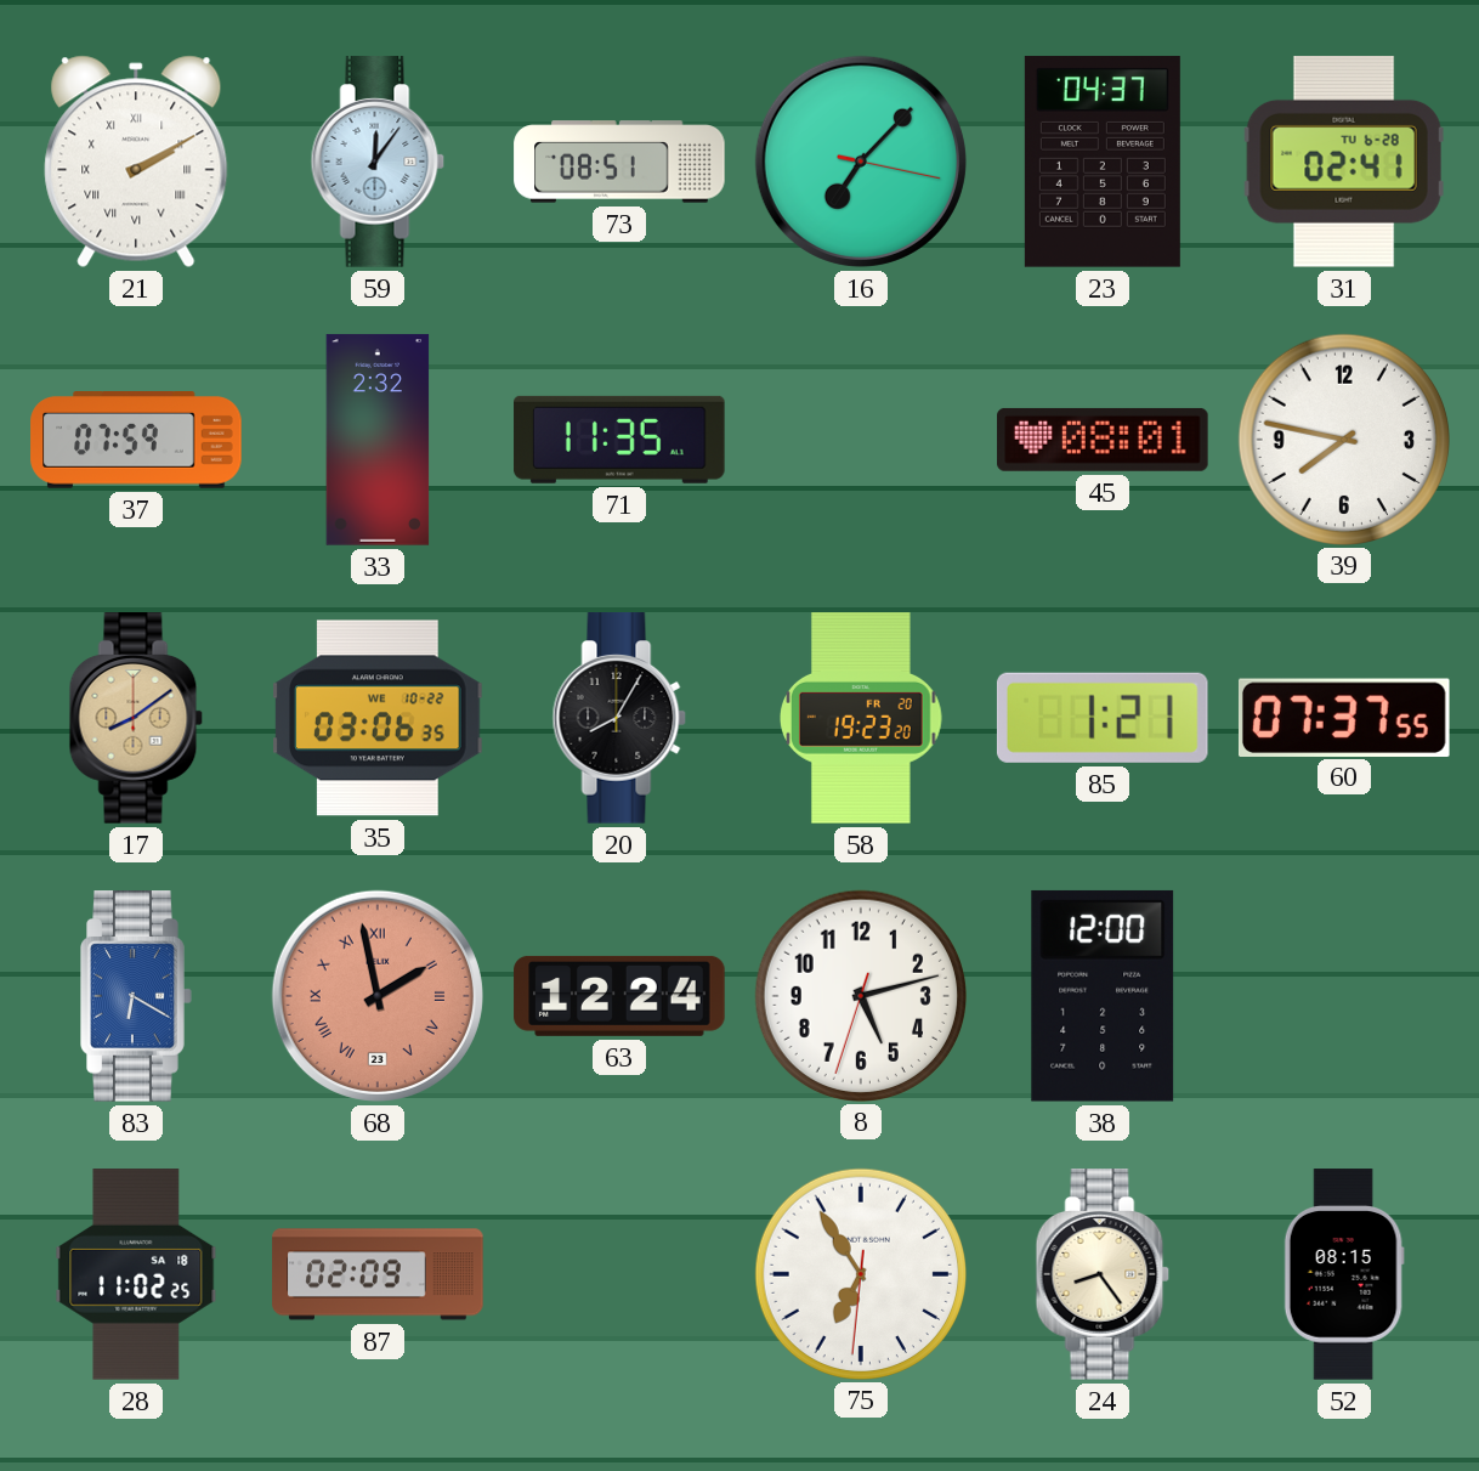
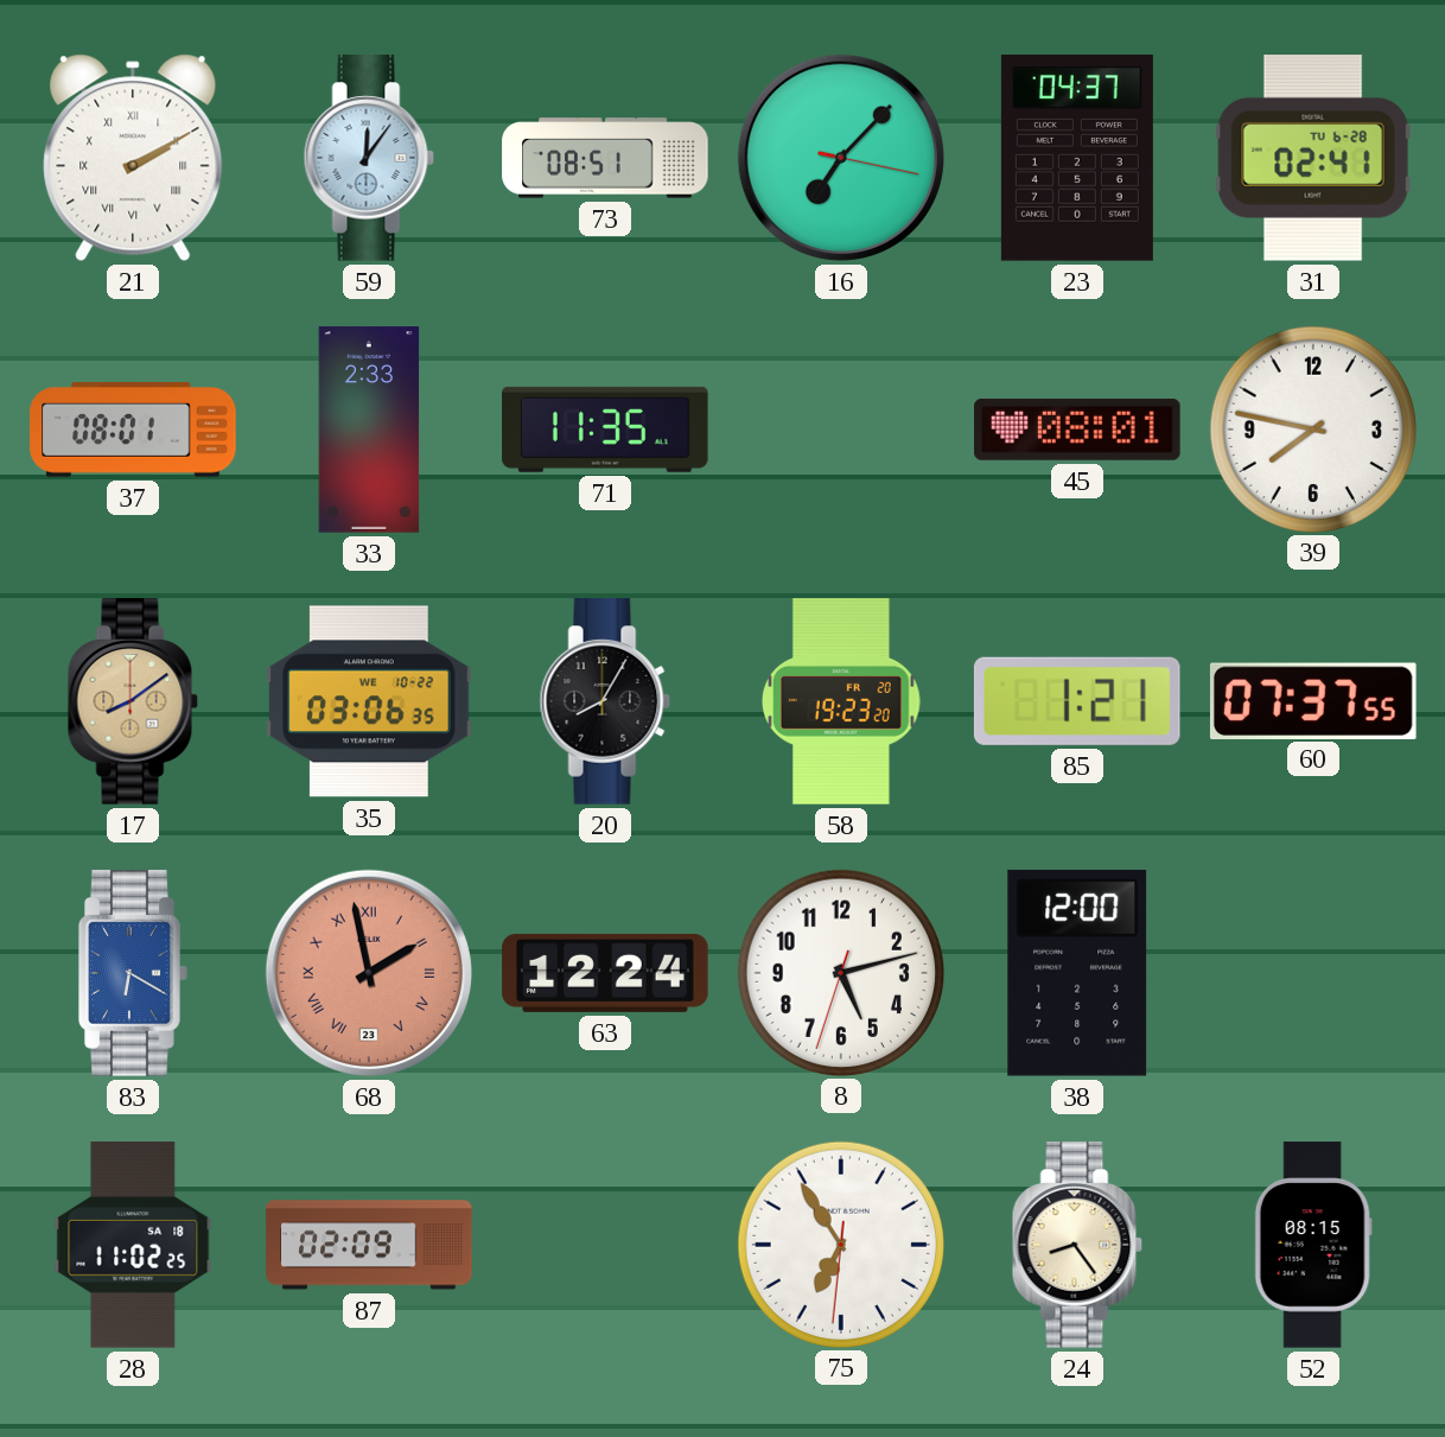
37: 07:59 -> 08:01
33: 2:32 -> 2:33
